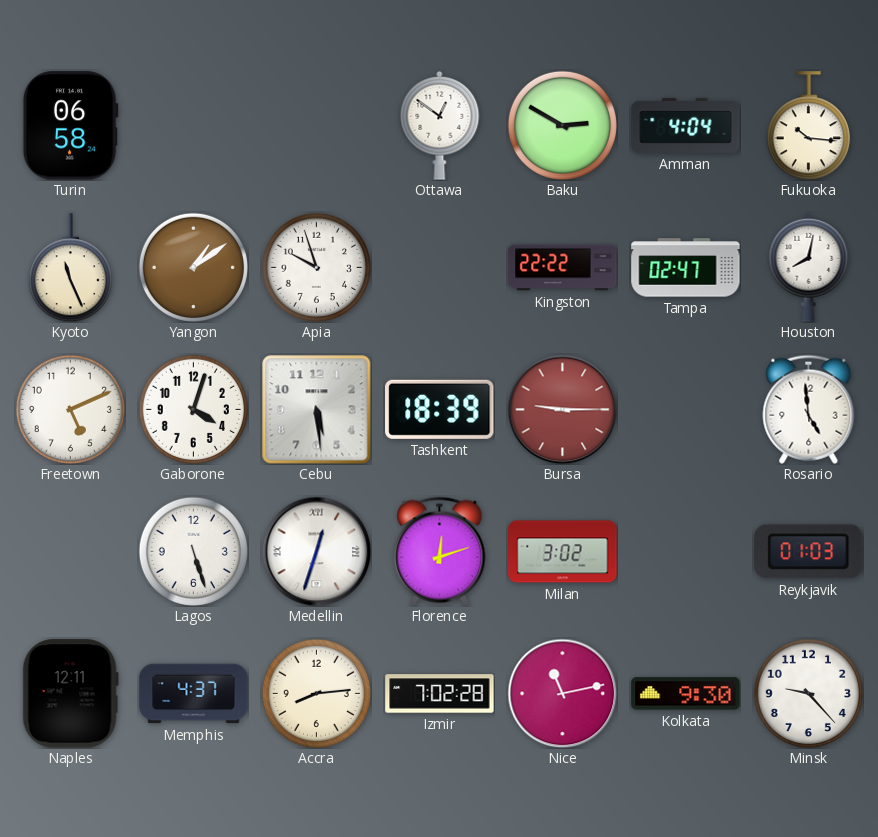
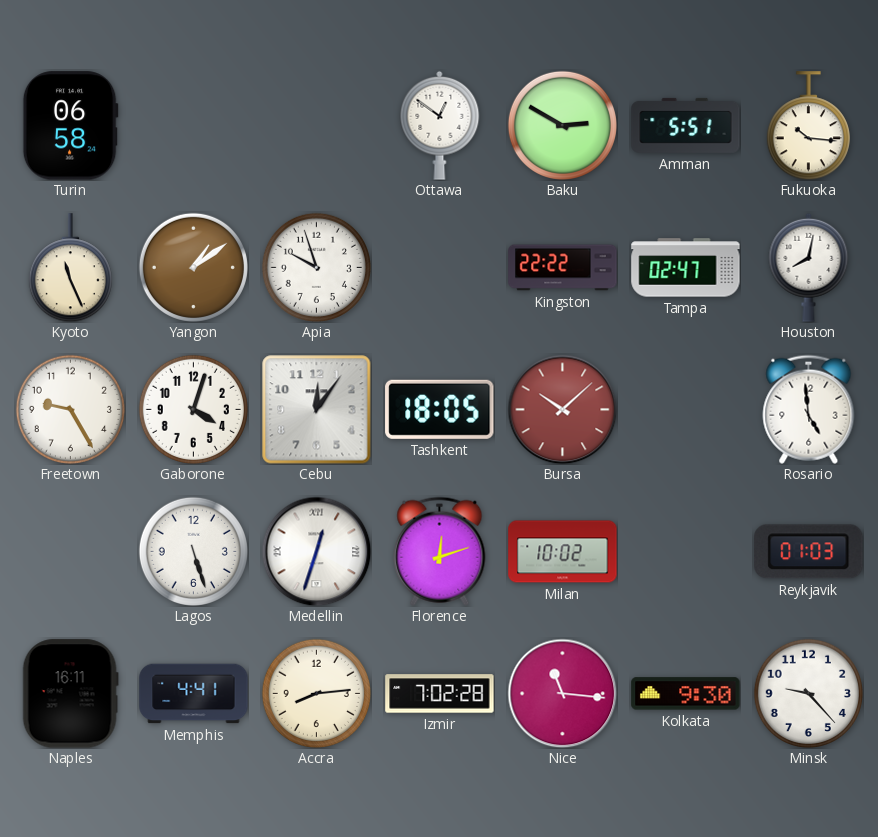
Amman: 4:04 -> 5:51
Freetown: 5:11 -> 9:25
Cebu: 5:29 -> 12:06
Tashkent: 18:39 -> 18:05
Bursa: 9:15 -> 10:08
Milan: 3:02 -> 10:02
Naples: 12:11 -> 16:11
Memphis: 4:37 -> 4:41
Nice: 11:13 -> 11:16
